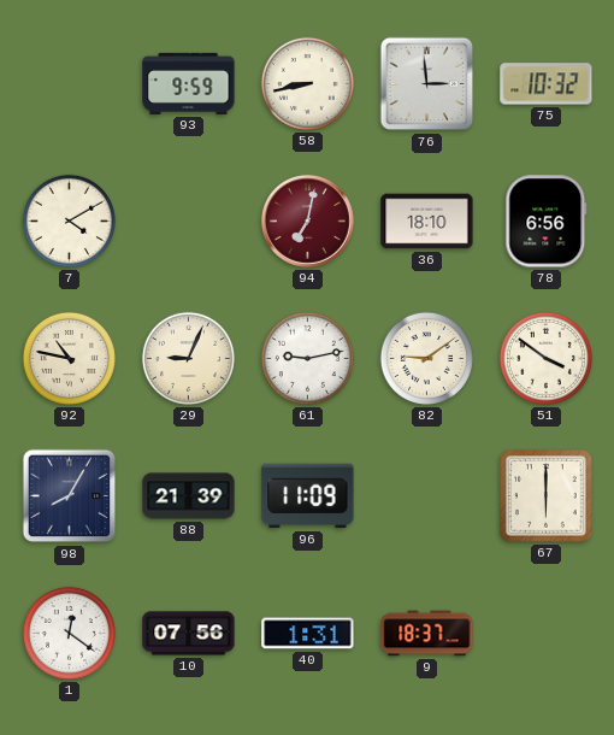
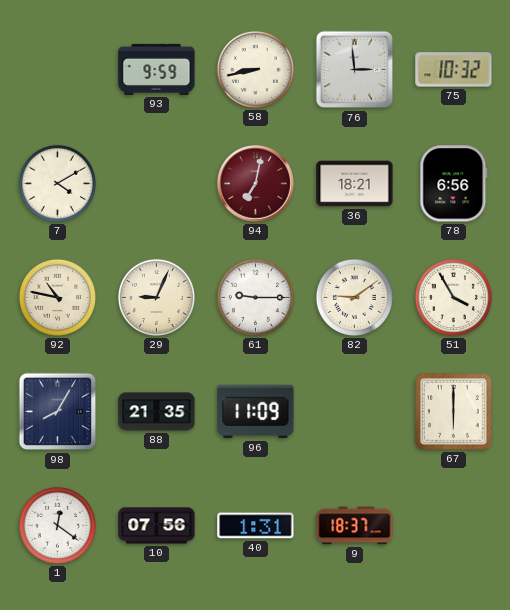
36: 18:10 -> 18:21
61: 9:13 -> 9:15
51: 3:51 -> 3:55
88: 21:39 -> 21:35
